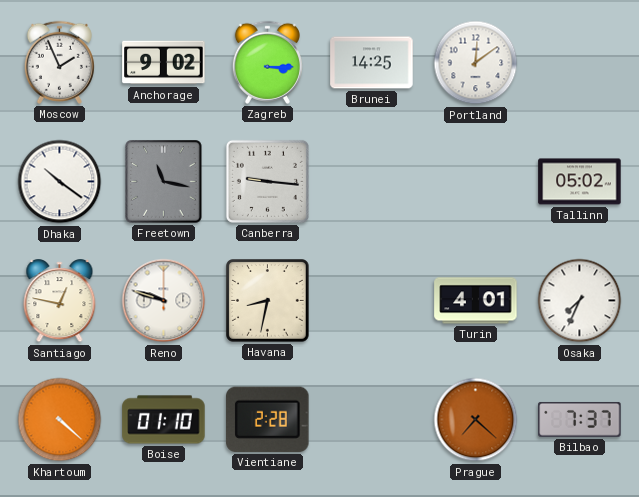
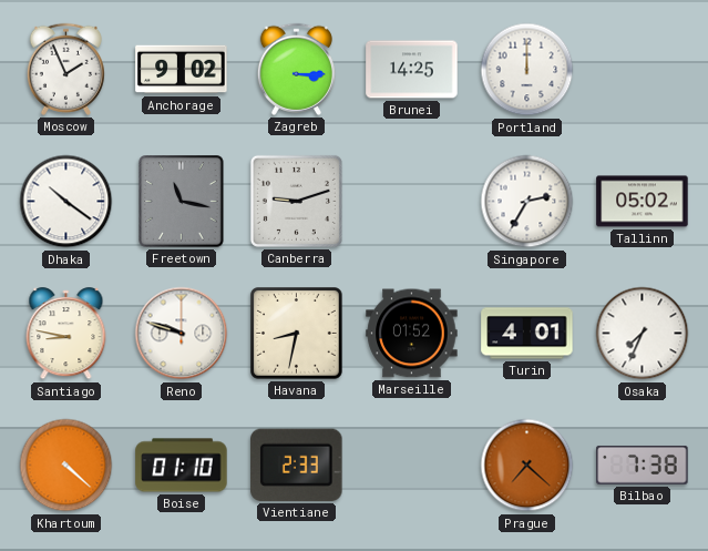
Portland: 12:09 -> 12:00
Canberra: 9:16 -> 9:12
Singapore: none -> 2:35
Santiago: 12:47 -> 8:47
Marseille: none -> 01:52
Vientiane: 2:28 -> 2:33
Bilbao: 7:37 -> 7:38
